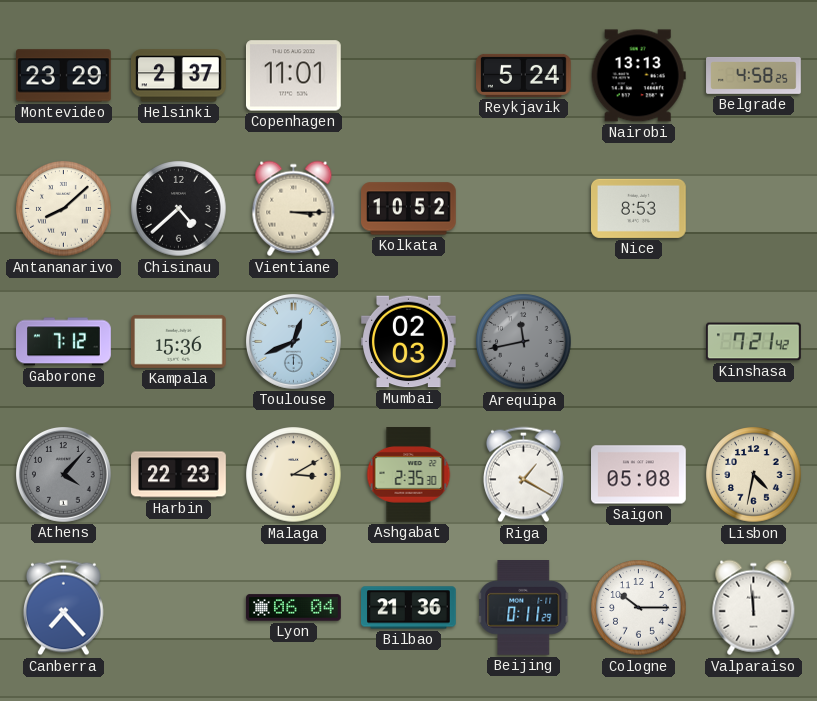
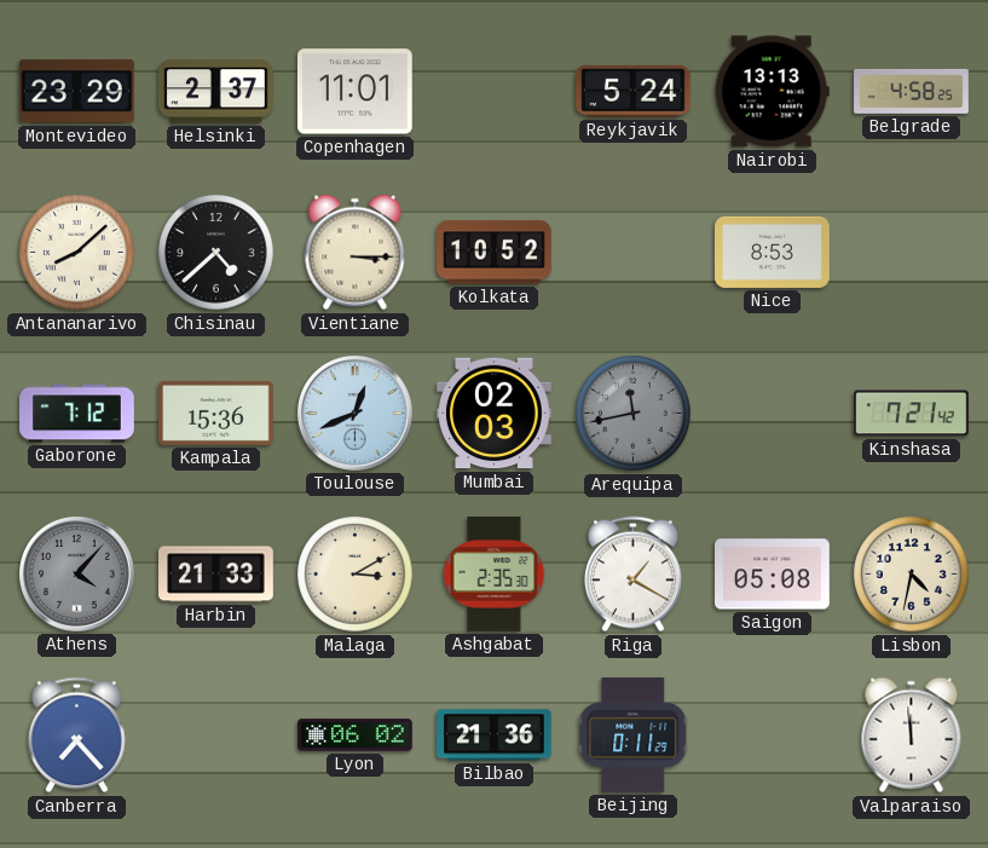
Harbin: 22:23 -> 21:33
Lyon: 06:04 -> 06:02
Cologne: 10:15 -> none
